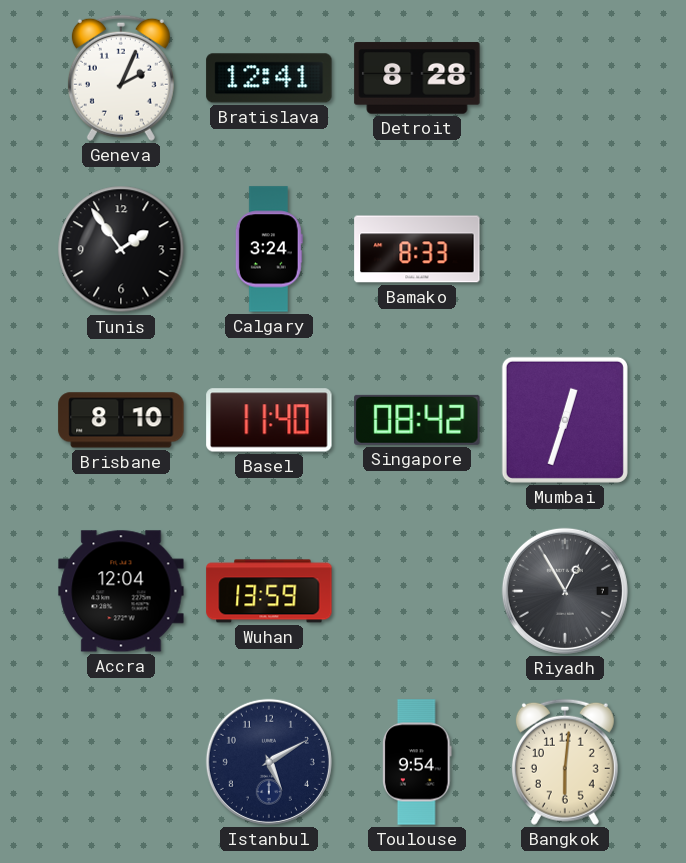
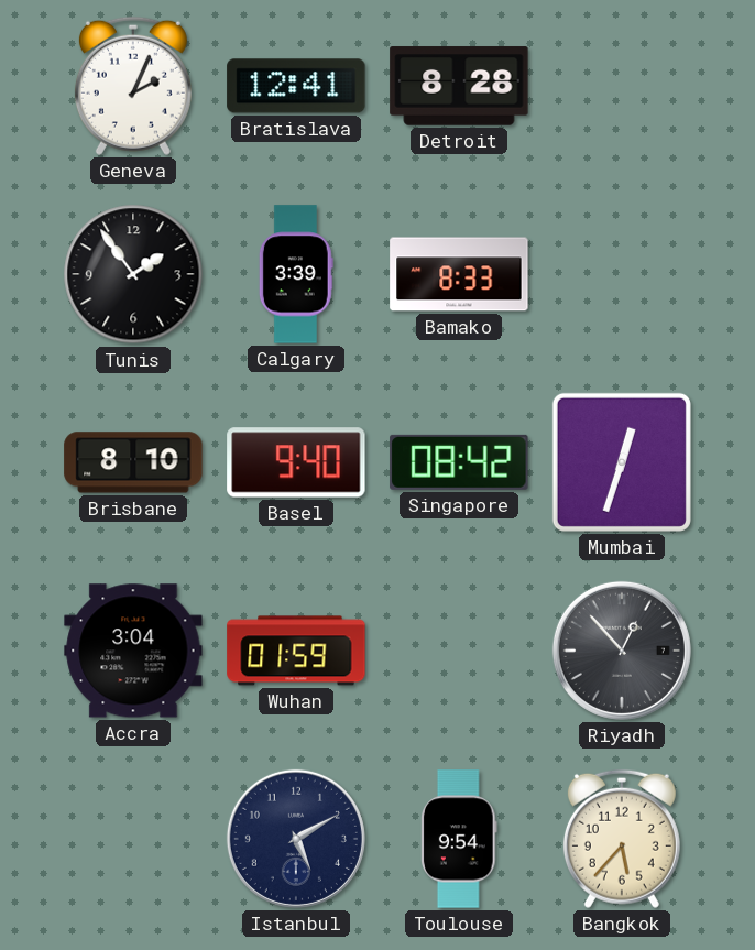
Calgary: 3:24 -> 3:39
Basel: 11:40 -> 9:40
Accra: 12:04 -> 3:04
Wuhan: 13:59 -> 01:59
Riyadh: 12:55 -> 12:53
Bangkok: 6:01 -> 5:37
